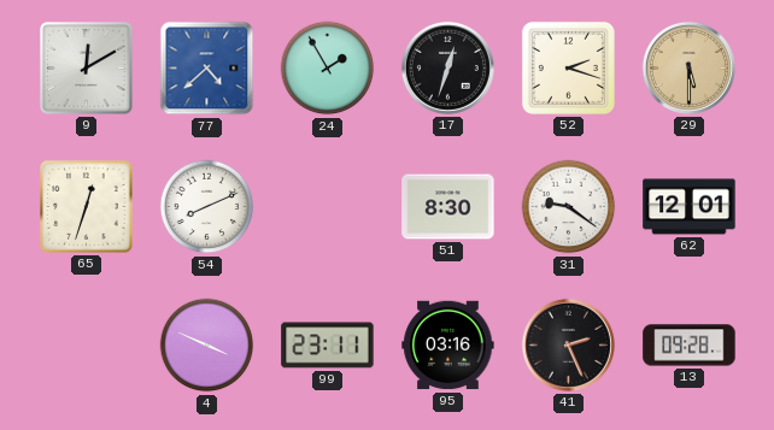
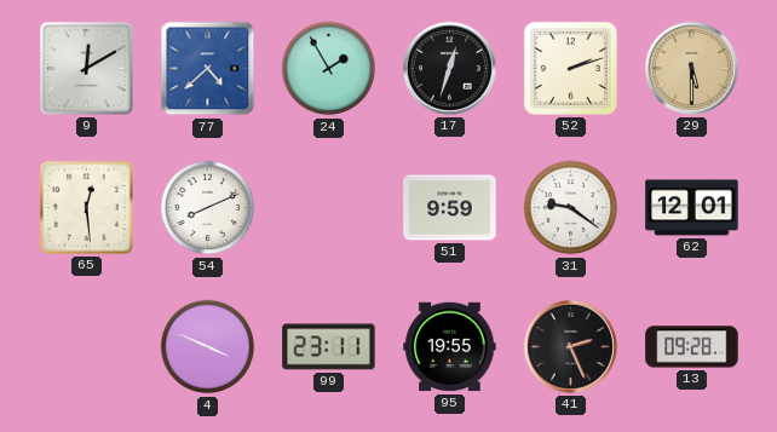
52: 2:18 -> 2:12
65: 12:33 -> 12:29
51: 8:30 -> 9:59
95: 03:16 -> 19:55
